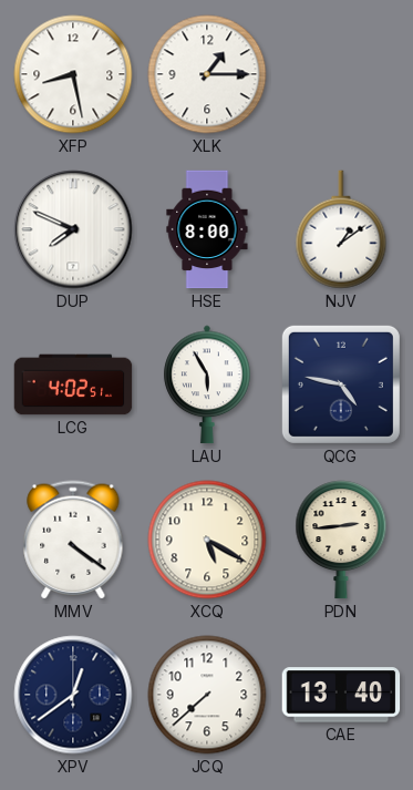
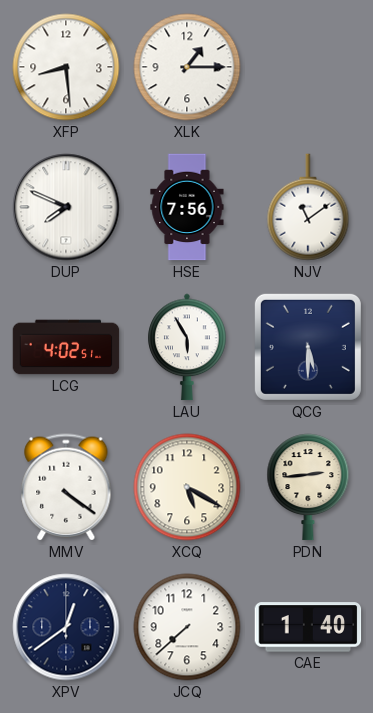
XFP: 8:28 -> 8:29
HSE: 8:00 -> 7:56
NJV: 1:09 -> 11:09
QCG: 4:47 -> 5:30
CAE: 13:40 -> 1:40
